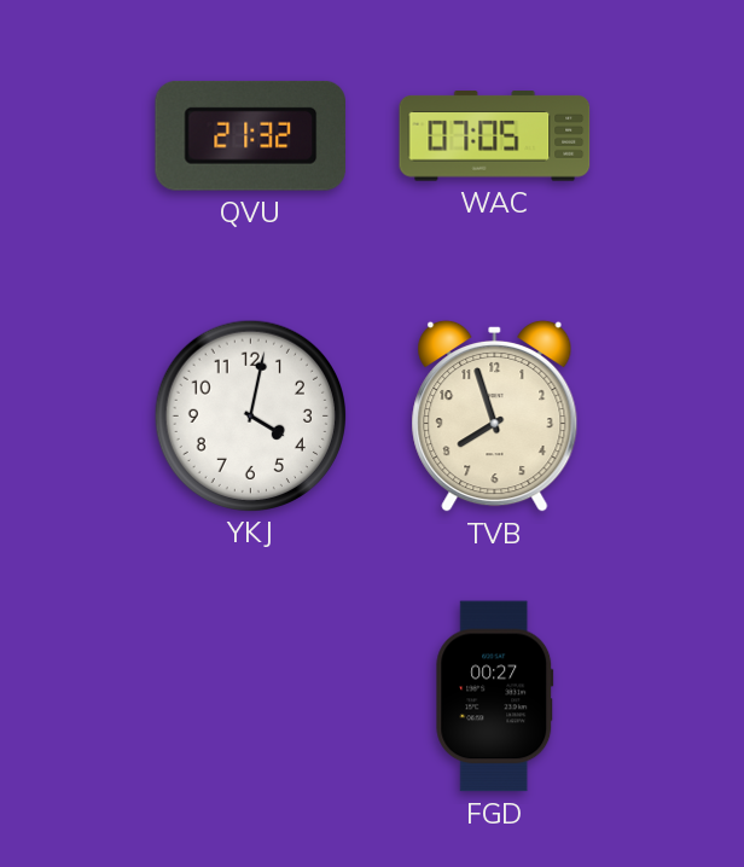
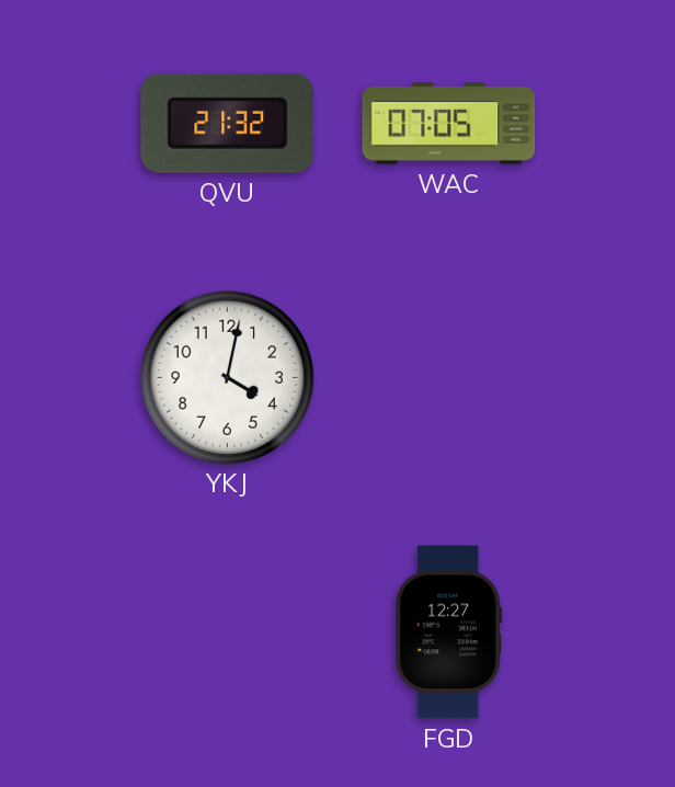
TVB: 7:57 -> none
FGD: 00:27 -> 12:27
